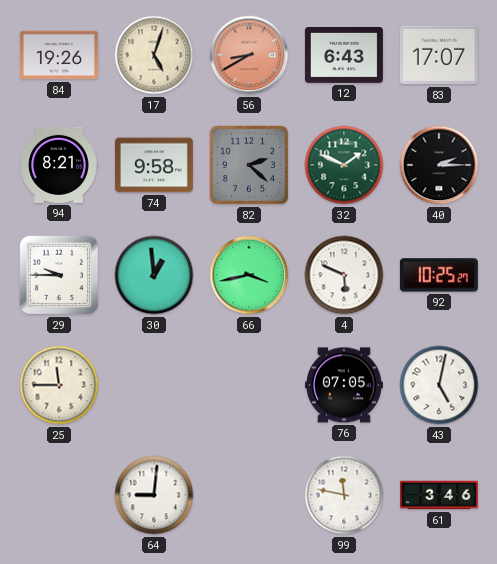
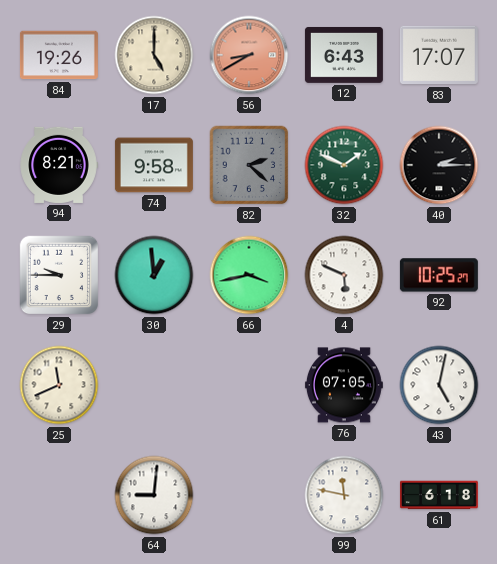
17: 5:03 -> 5:00
25: 11:45 -> 11:41
61: 3:46 -> 6:18
